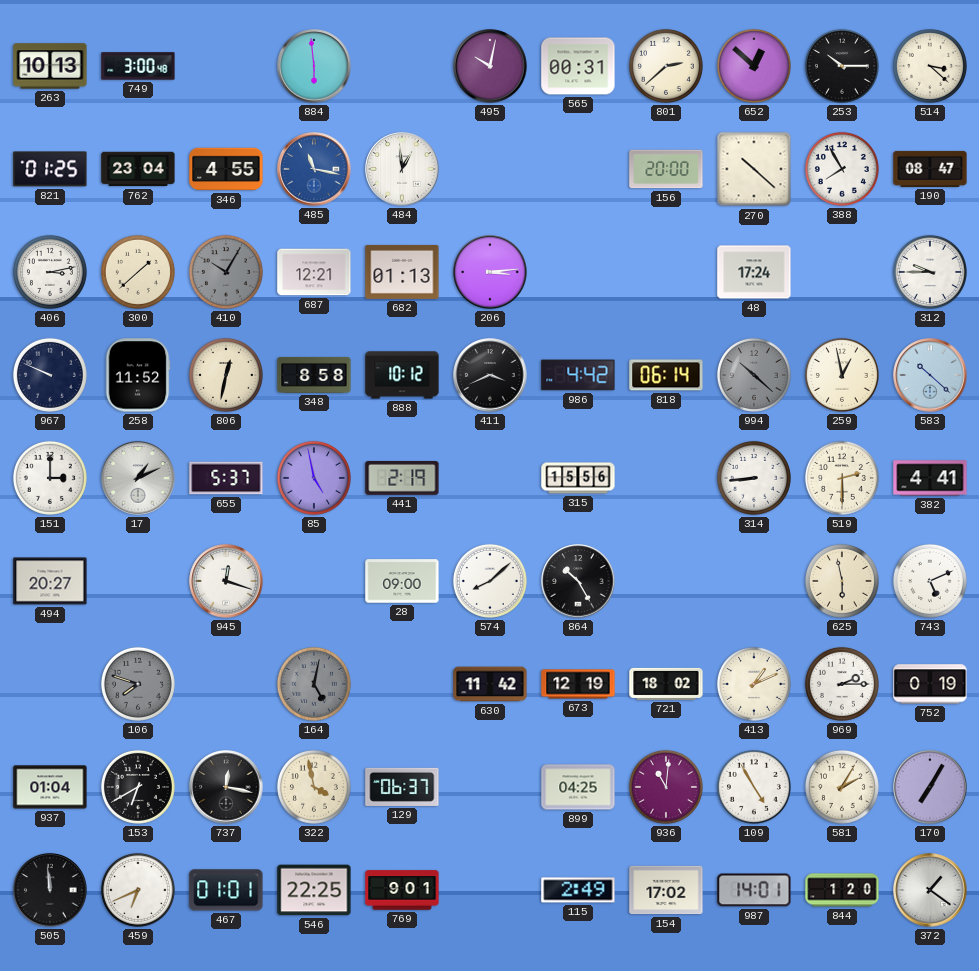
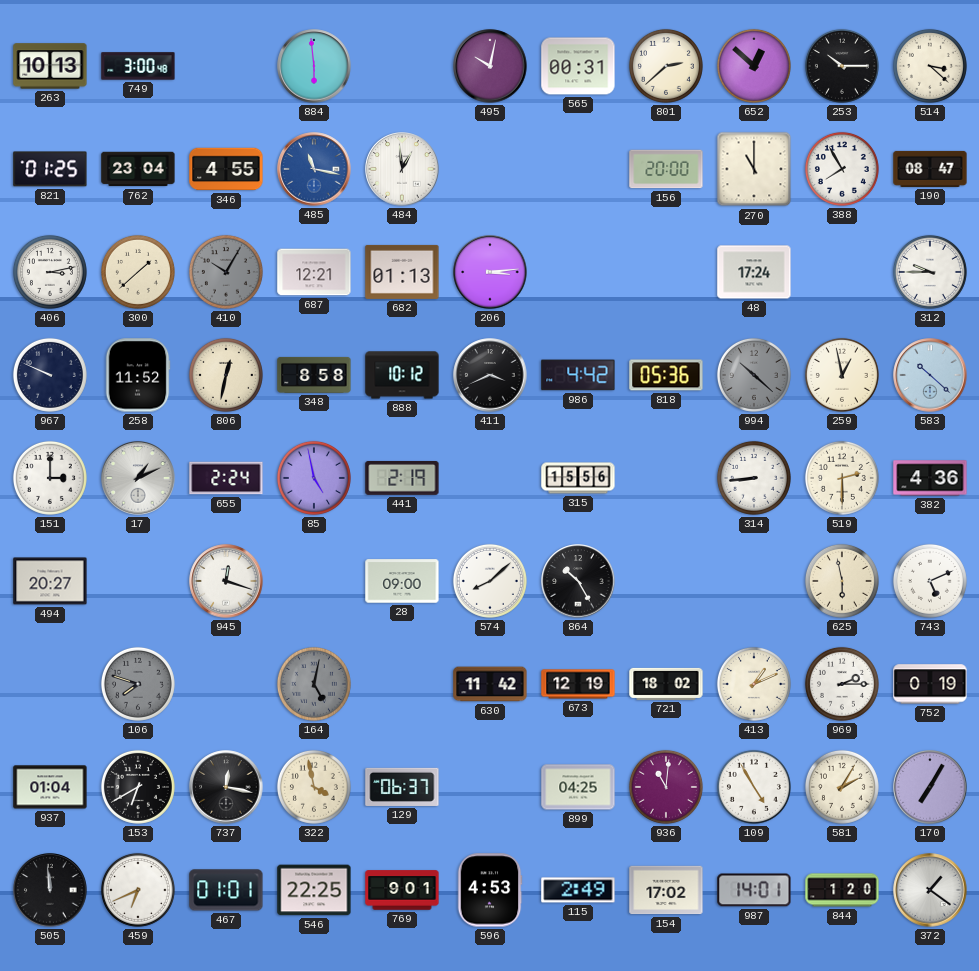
270: 10:22 -> 11:00
818: 06:14 -> 05:36
655: 5:37 -> 2:24
382: 4:41 -> 4:36
596: none -> 4:53
